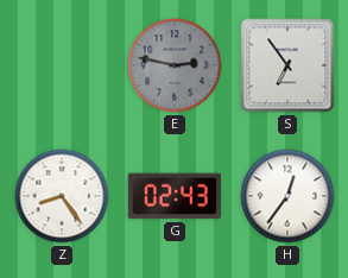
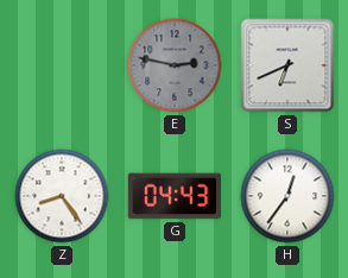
S: 6:54 -> 6:41
G: 02:43 -> 04:43
